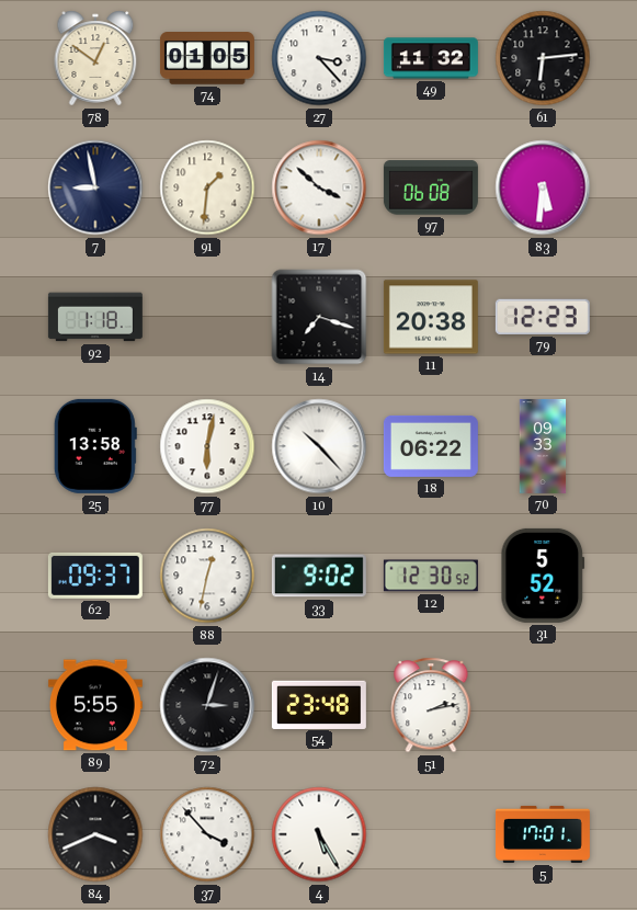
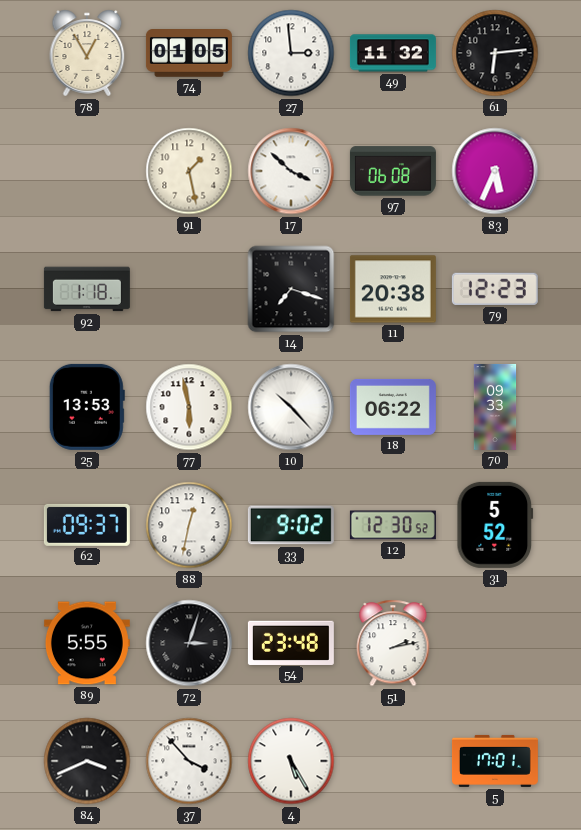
78: 12:51 -> 12:55
27: 3:23 -> 2:59
7: 8:58 -> none
91: 1:31 -> 1:28
83: 5:31 -> 5:34
25: 13:58 -> 13:53
77: 6:02 -> 5:58
